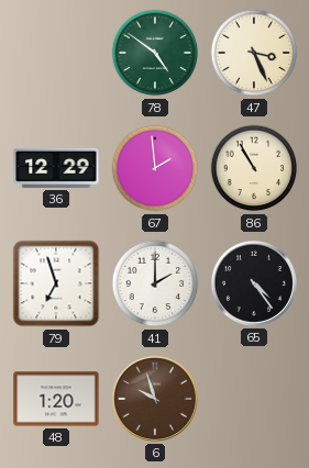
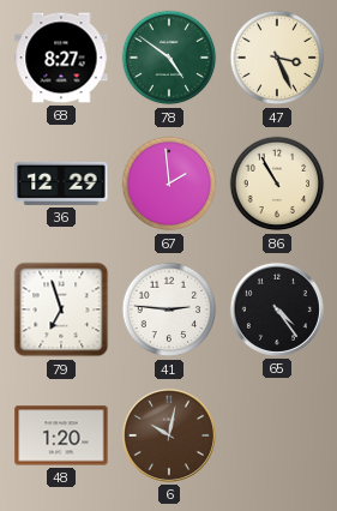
68: none -> 8:27
41: 2:00 -> 2:46
6: 9:57 -> 10:02
